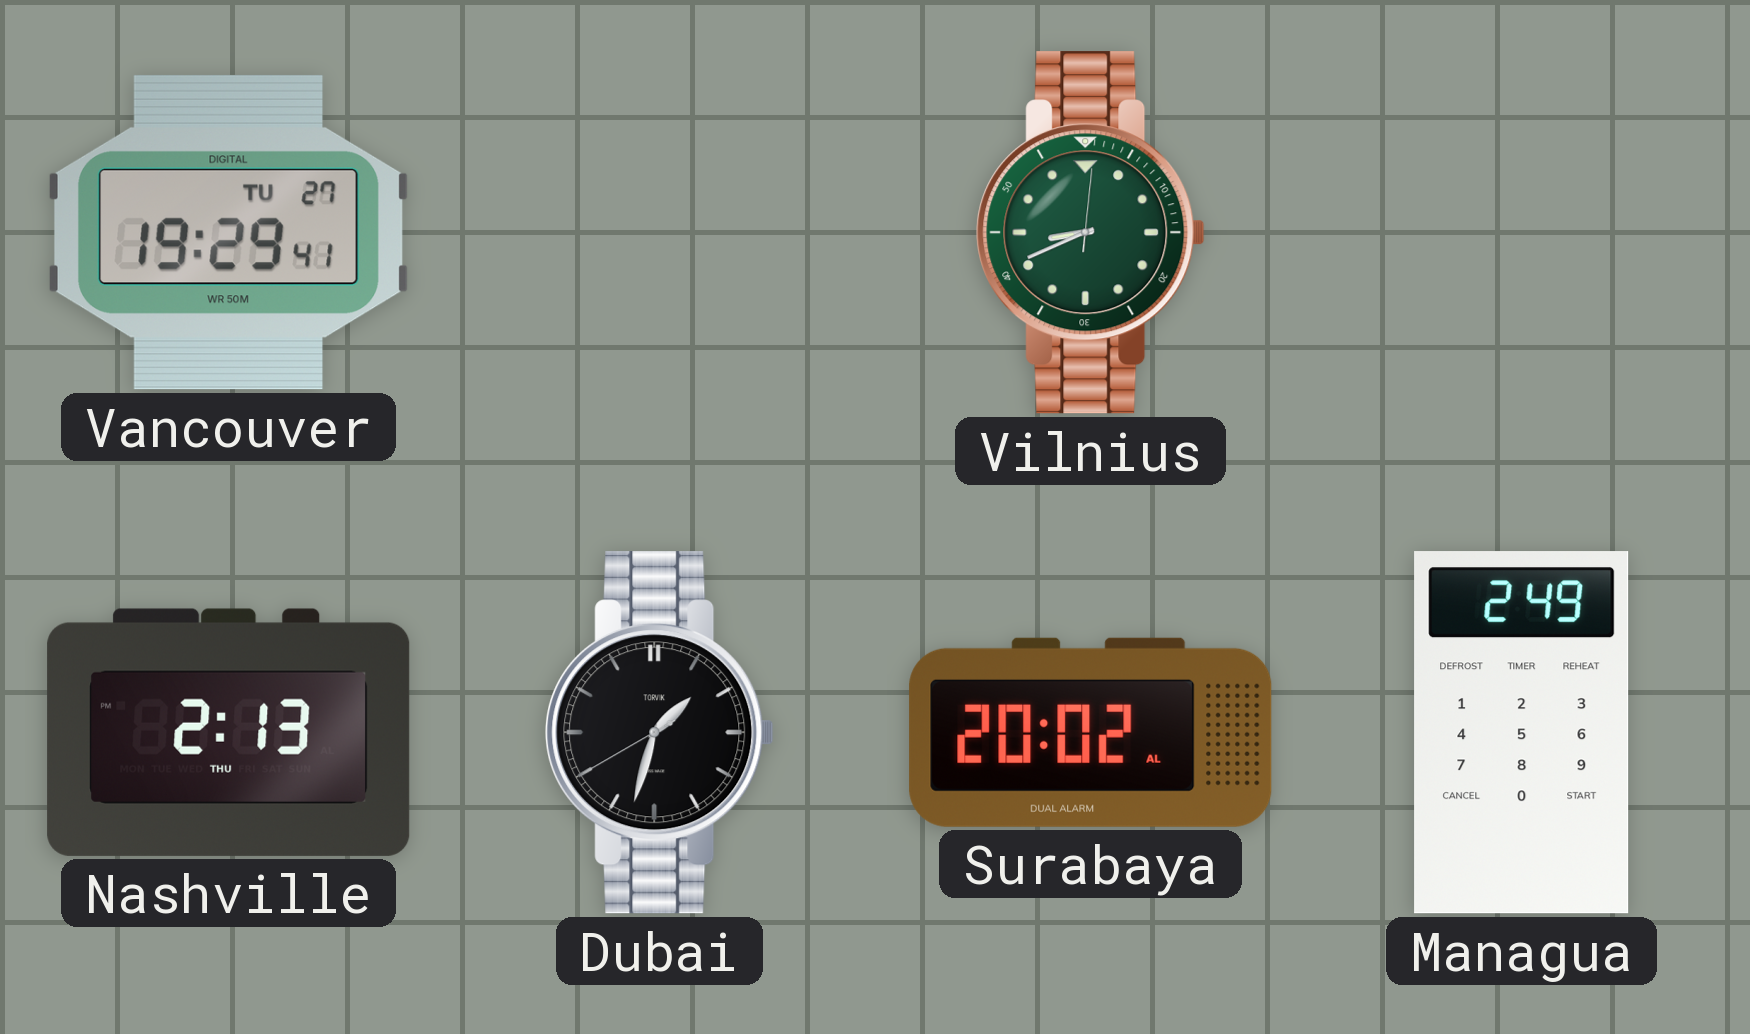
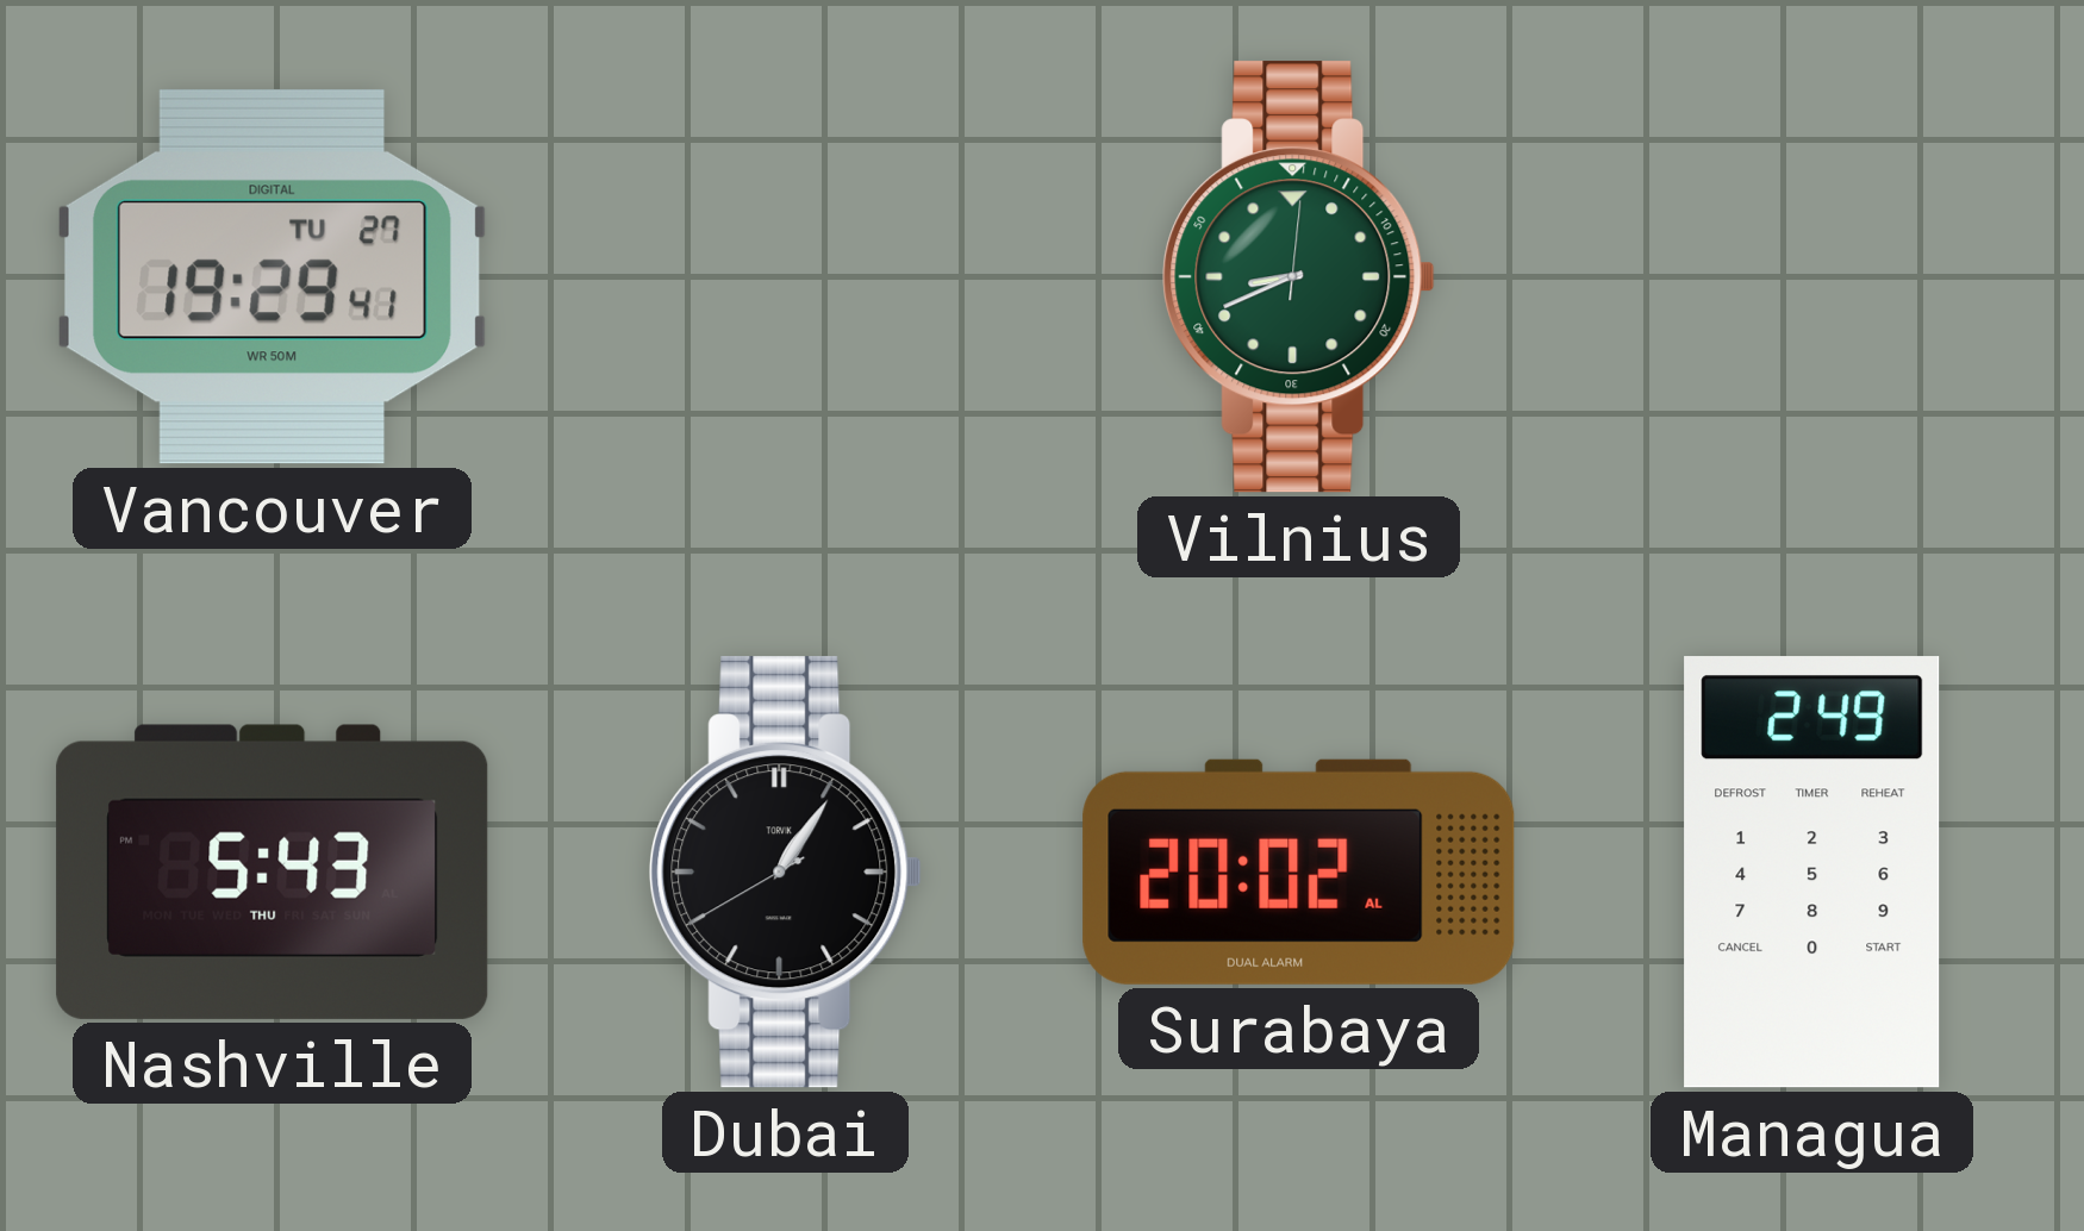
Nashville: 2:13 -> 5:43
Dubai: 1:32 -> 1:05
